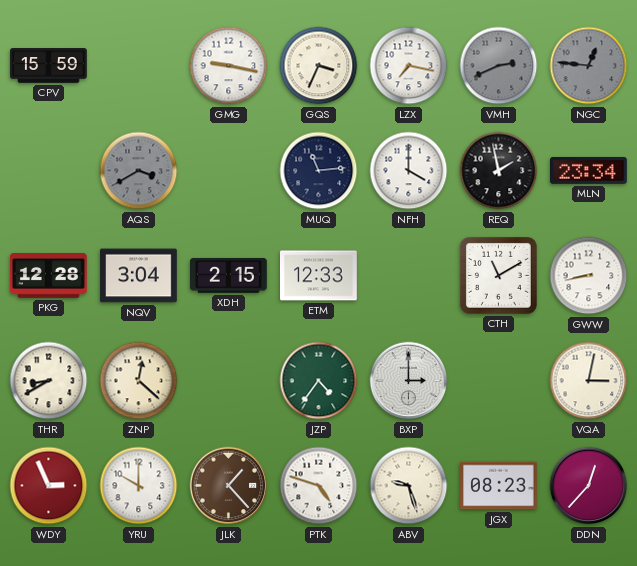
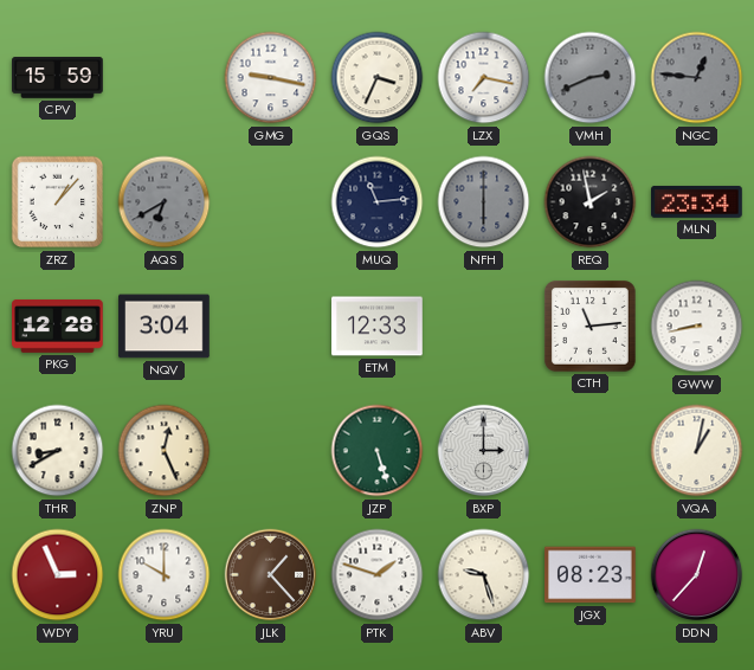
ZRZ: none -> 1:07
AQS: 3:40 -> 6:40
NFH: 4:00 -> 6:00
NFH dial: white -> grey
XDH: 2:15 -> none
CTH: 11:10 -> 11:14
ZNP: 12:22 -> 12:26
JZP: 4:36 -> 5:27
VQA: 3:02 -> 1:02
PTK: 4:48 -> 1:48
